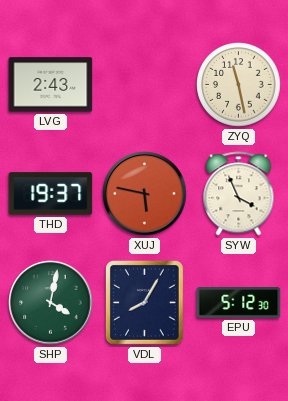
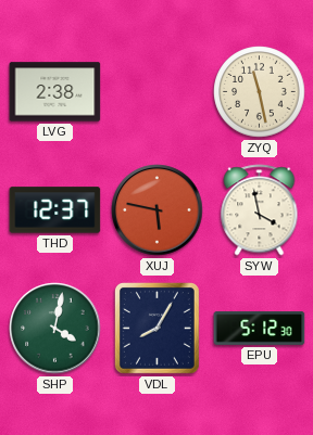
LVG: 2:43 -> 2:38
THD: 19:37 -> 12:37
SYW: 3:56 -> 3:58
